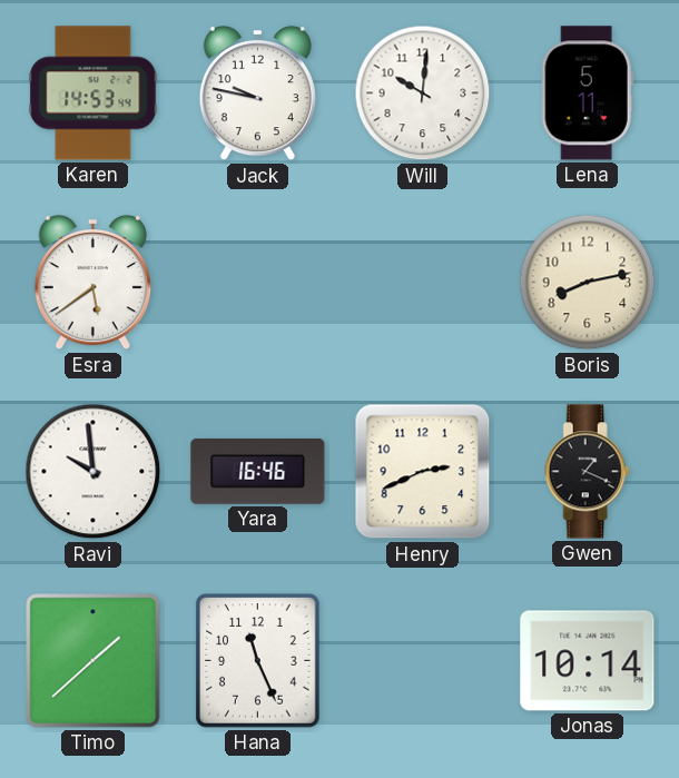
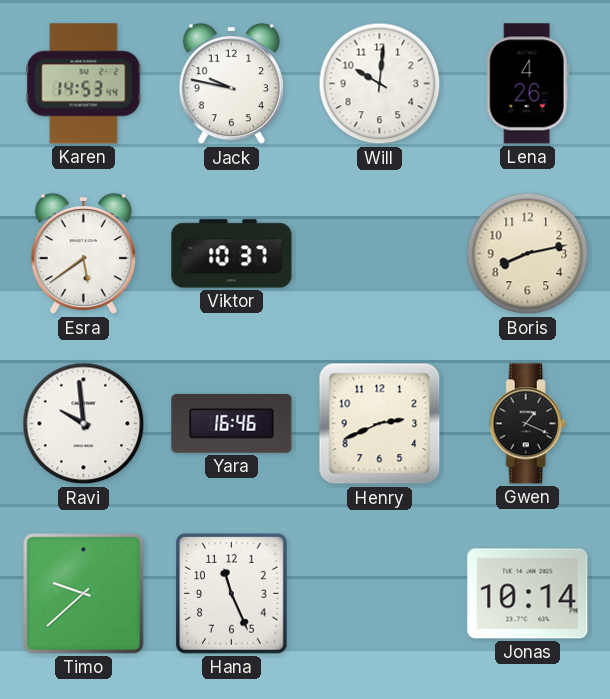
Lena: 5:11 -> 4:26
Viktor: none -> 10:37
Timo: 1:38 -> 9:38
